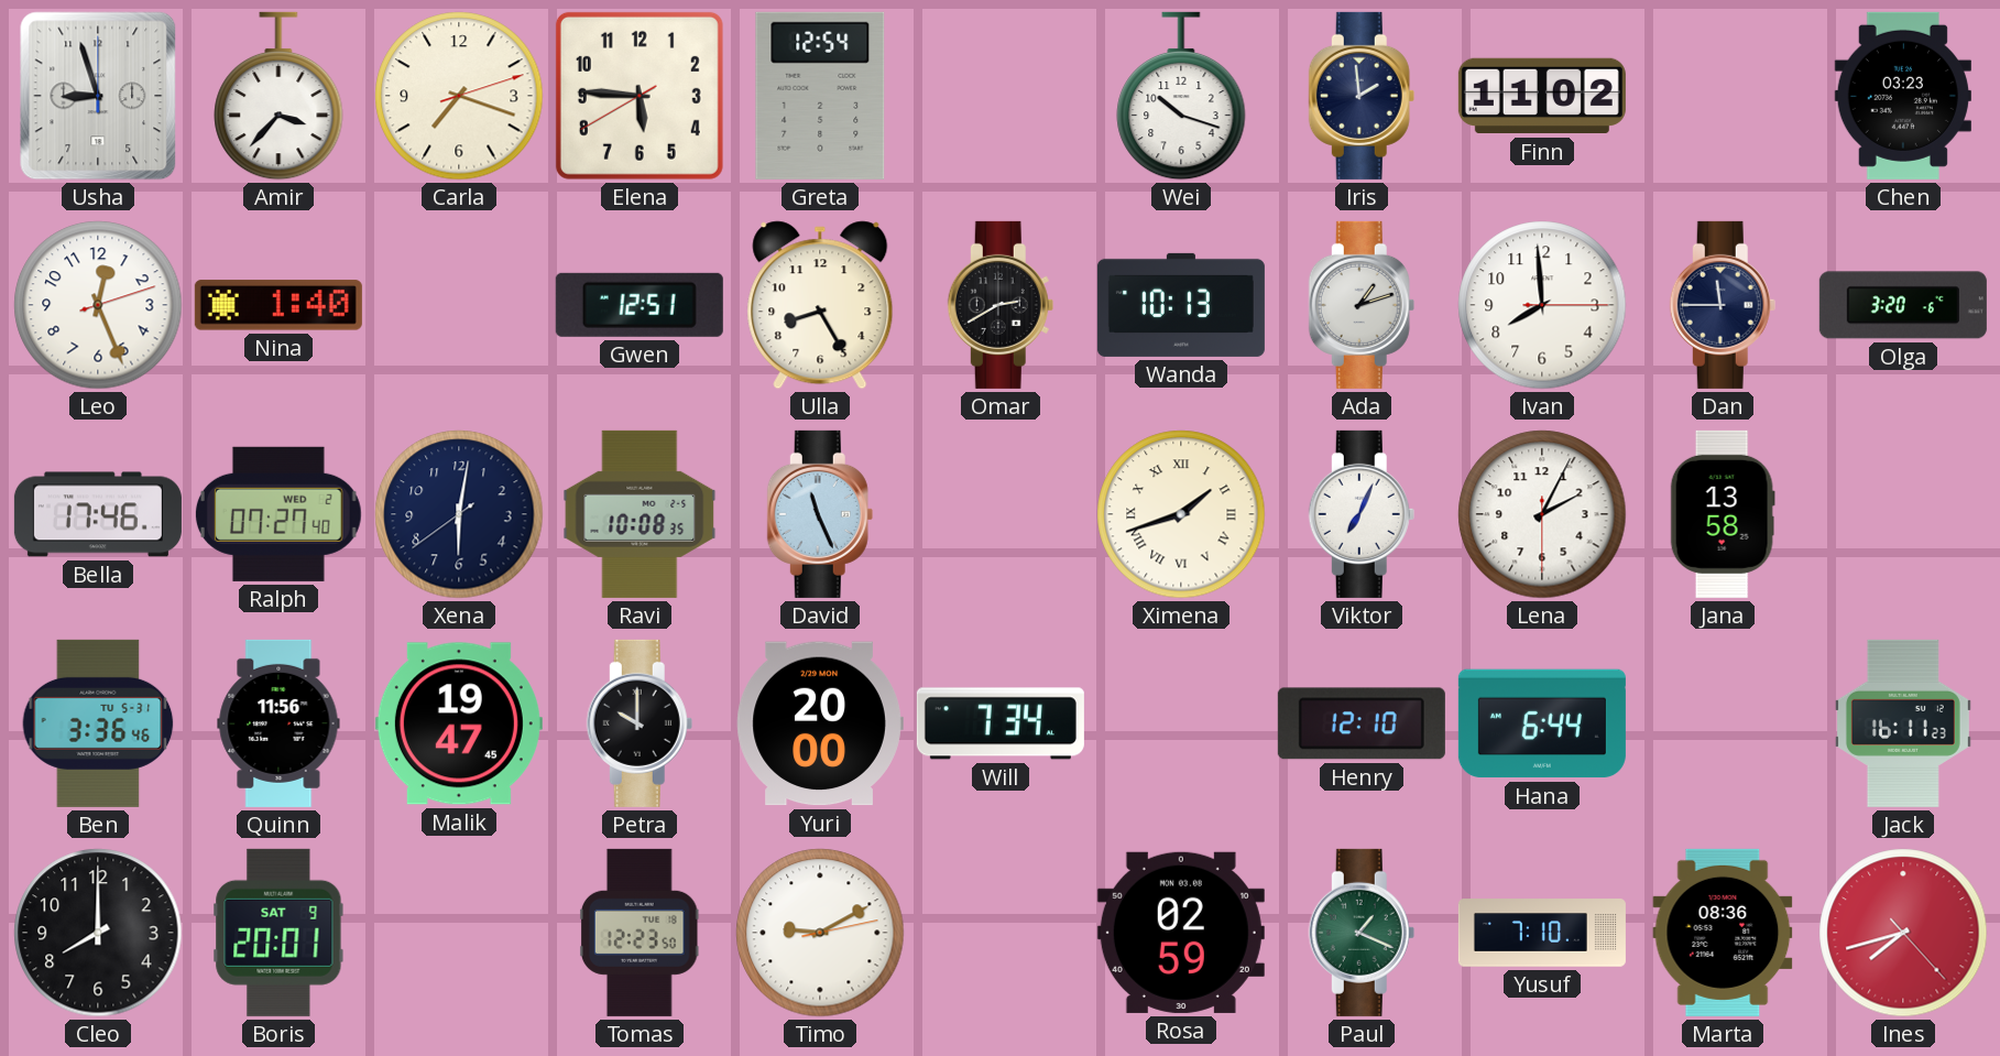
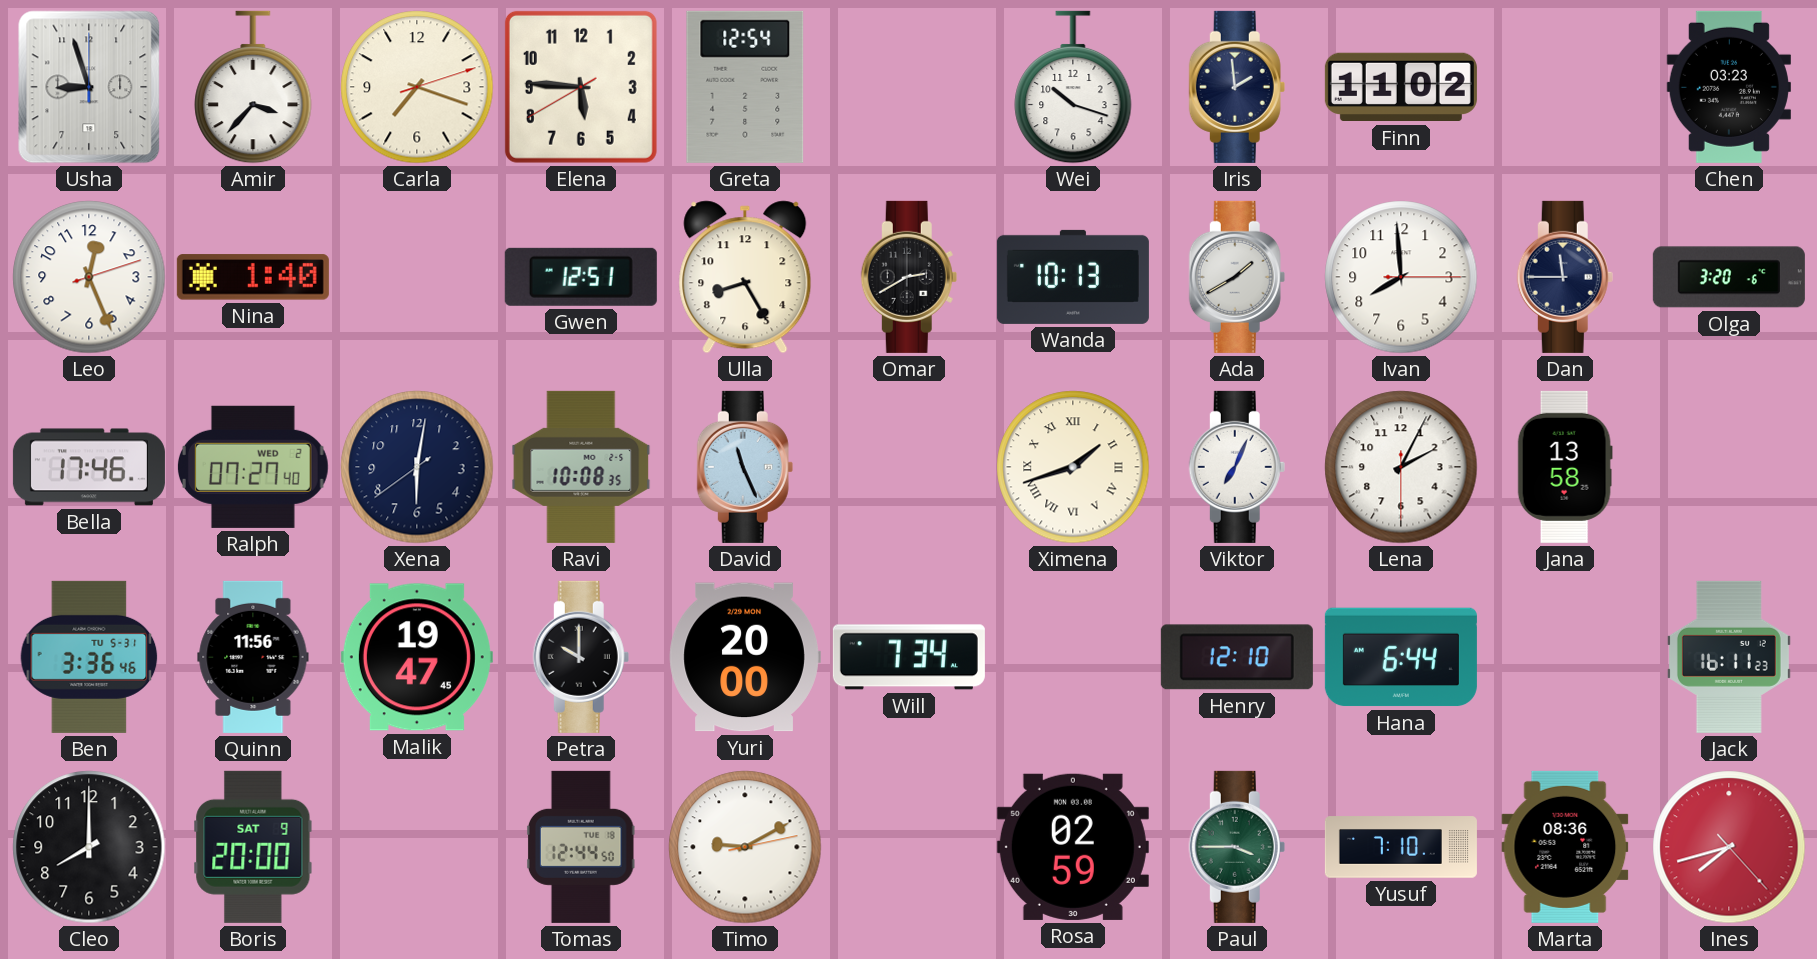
Ada: 1:12 -> 1:40
Boris: 20:01 -> 20:00
Tomas: 12:23 -> 12:44
Paul: 1:19 -> 3:45
